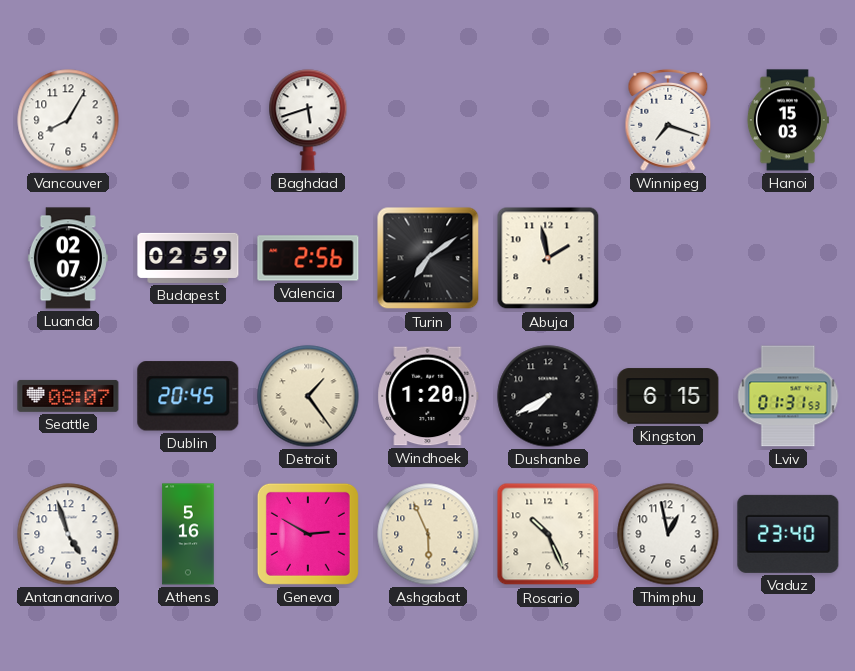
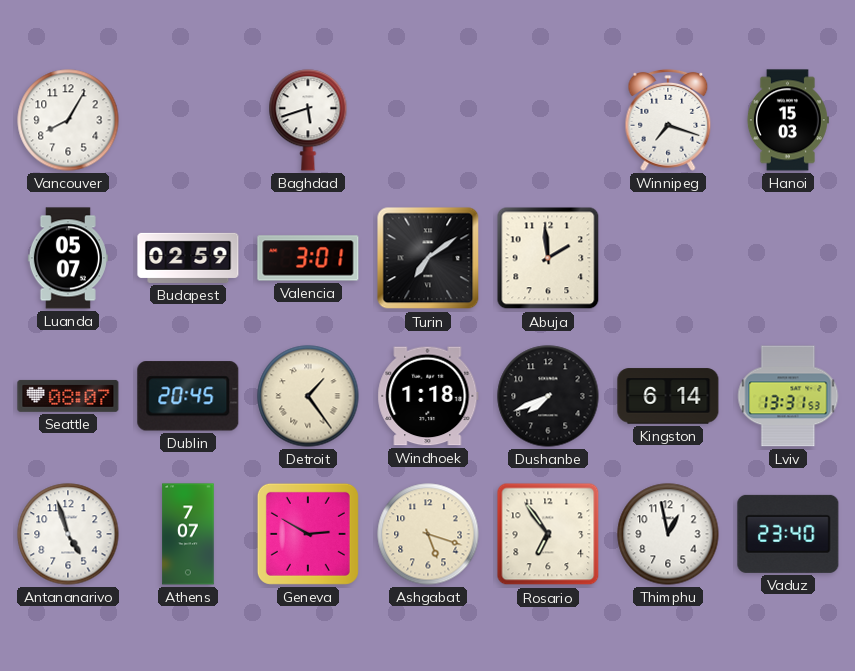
Luanda: 02:07 -> 05:07
Valencia: 2:56 -> 3:01
Abuja: 1:58 -> 1:59
Windhoek: 1:20 -> 1:18
Dushanbe: 7:40 -> 7:41
Kingston: 6:15 -> 6:14
Lviv: 01:31 -> 13:31
Athens: 5:16 -> 7:07
Ashgabat: 5:56 -> 5:18
Rosario: 10:26 -> 6:54
